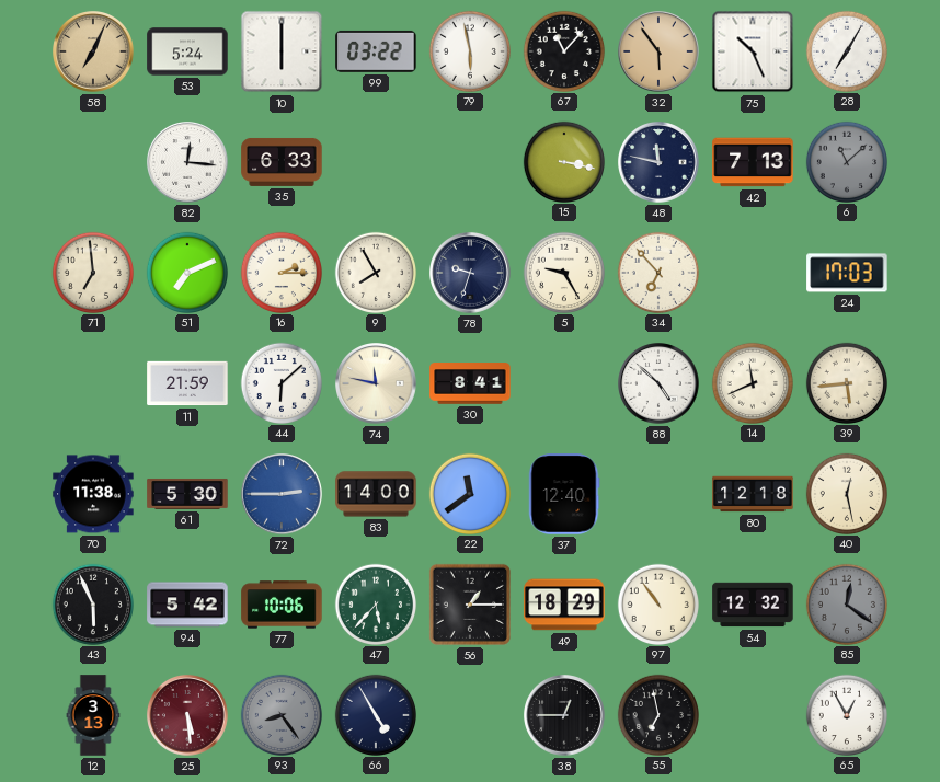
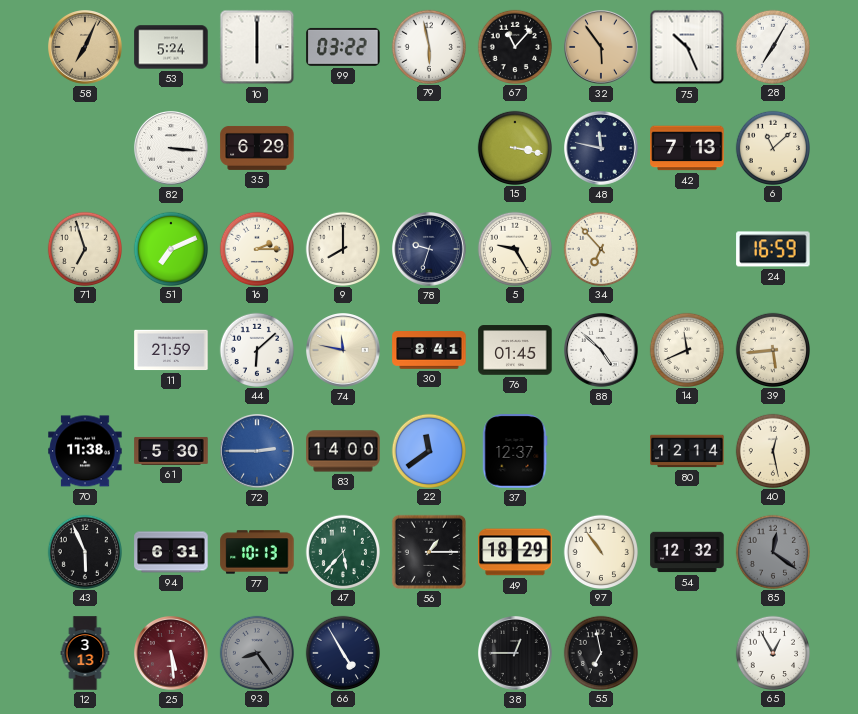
82: 12:16 -> 3:16
35: 6:33 -> 6:29
6 dial: grey -> cream
71: 6:59 -> 6:57
9: 7:55 -> 8:00
24: 17:03 -> 16:59
76: none -> 01:45
37: 12:40 -> 12:37
80: 12:18 -> 12:14
94: 5:42 -> 6:31
77: 10:06 -> 10:13
